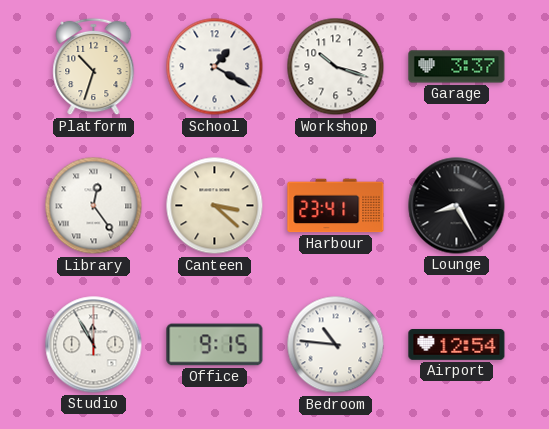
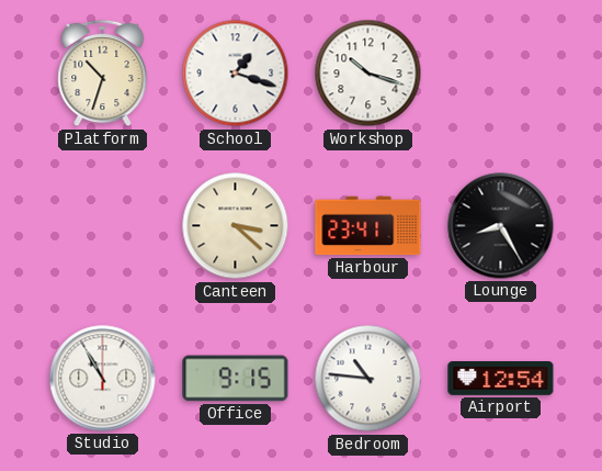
School: 1:20 -> 1:18
Garage: 3:37 -> none
Library: 12:24 -> none
Studio: 11:55 -> 10:55
